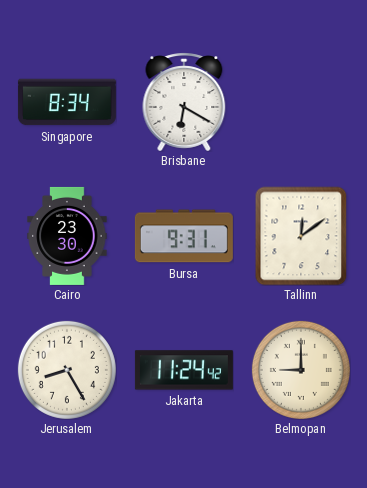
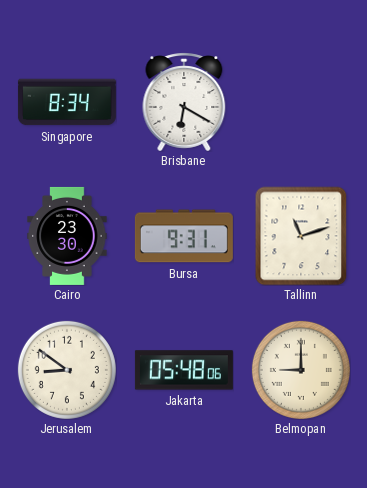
Tallinn: 12:09 -> 11:12
Jerusalem: 8:25 -> 8:51
Jakarta: 11:24 -> 05:48
